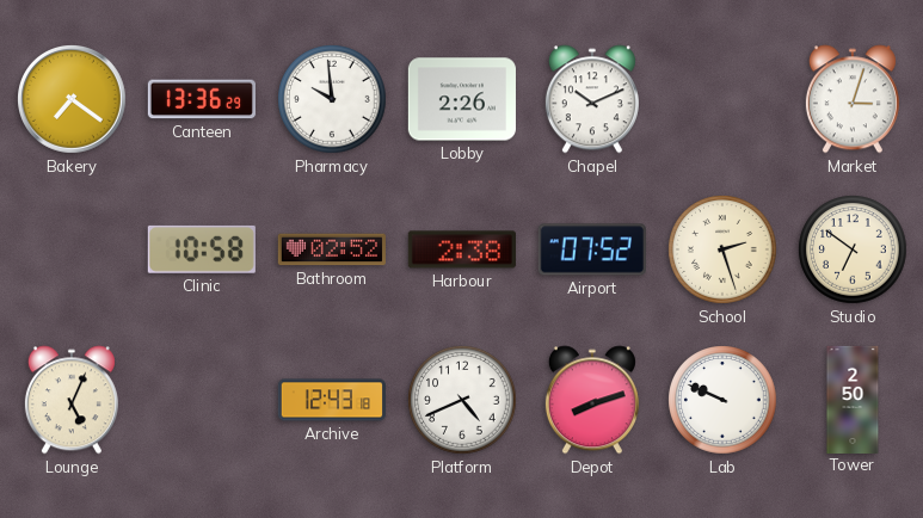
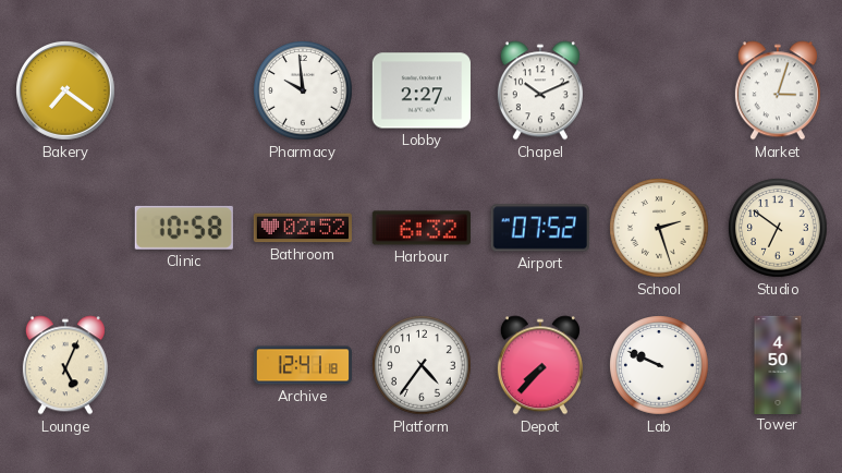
Canteen: 13:36 -> none
Lobby: 2:26 -> 2:27
Harbour: 2:38 -> 6:32
Archive: 12:43 -> 12:41
Platform: 4:41 -> 4:36
Depot: 8:12 -> 7:37
Tower: 2:50 -> 4:50
